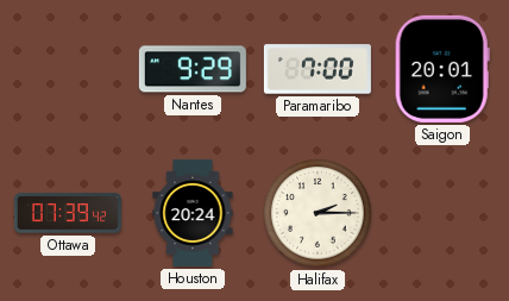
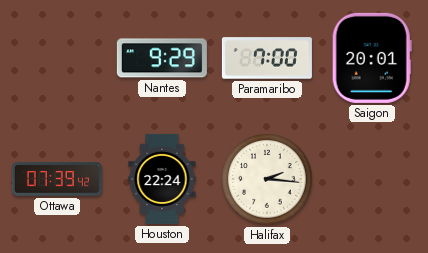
Houston: 20:24 -> 22:24
Halifax: 2:15 -> 2:16
